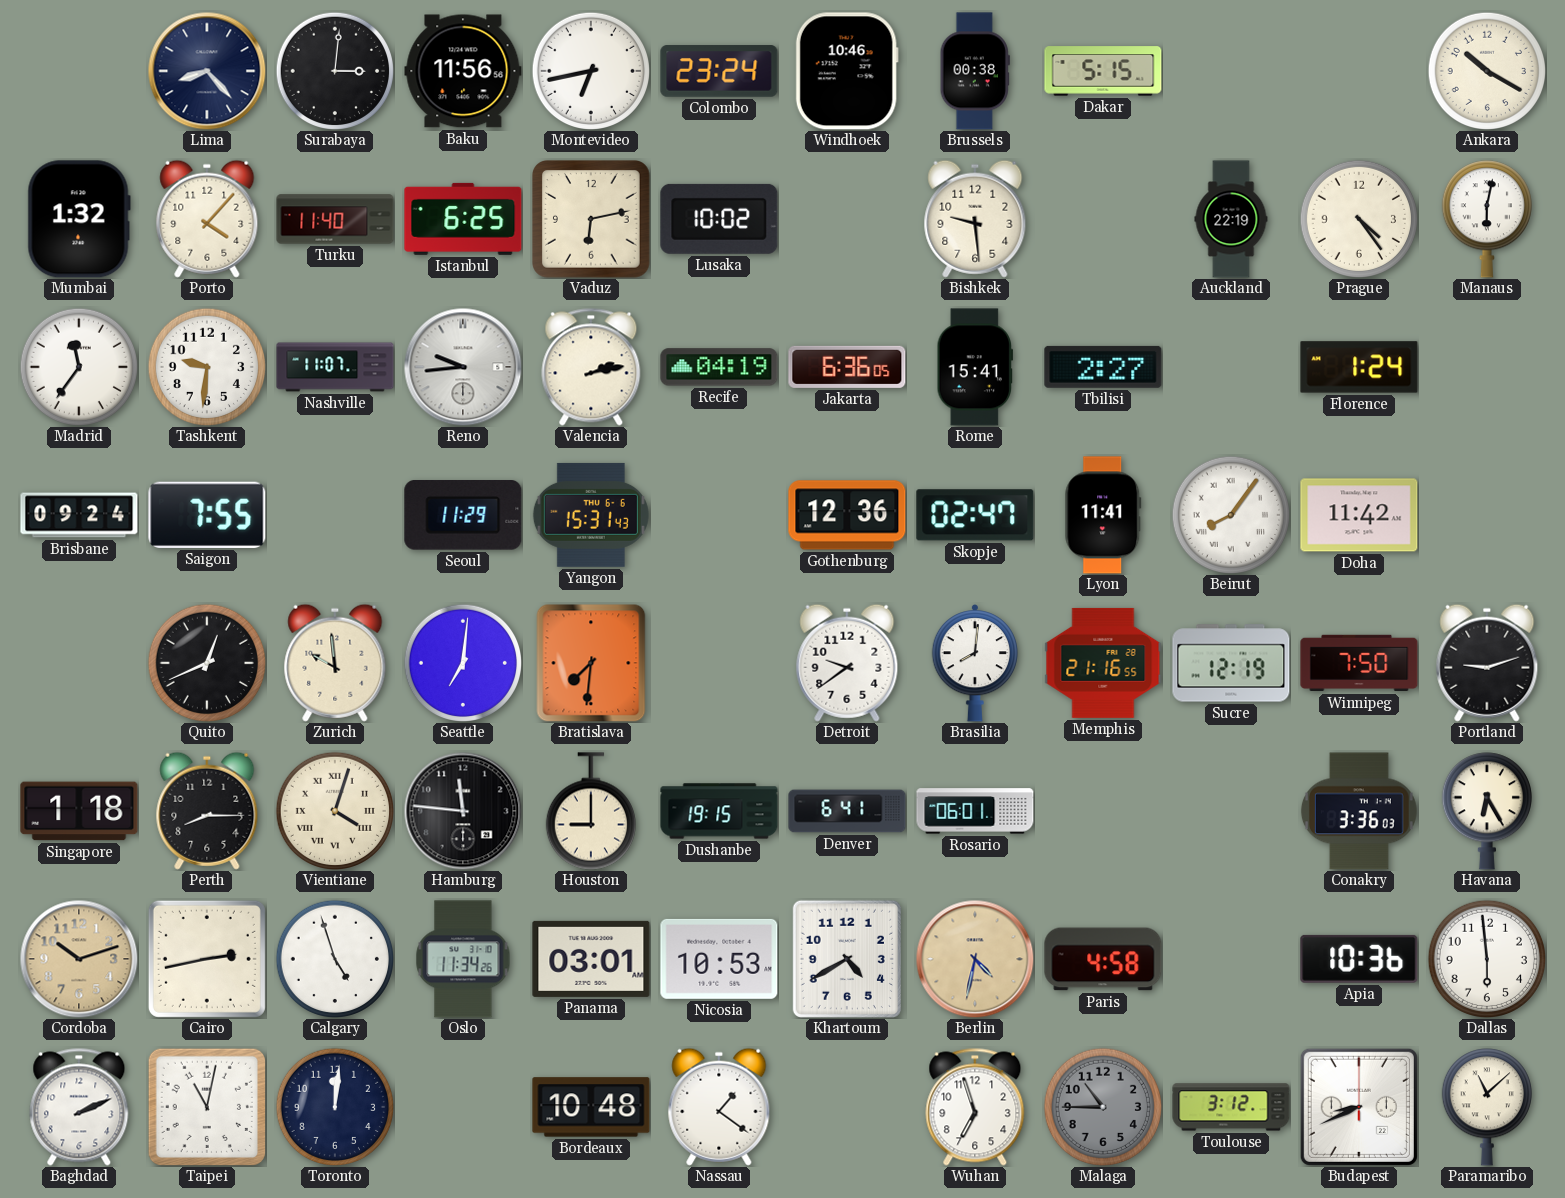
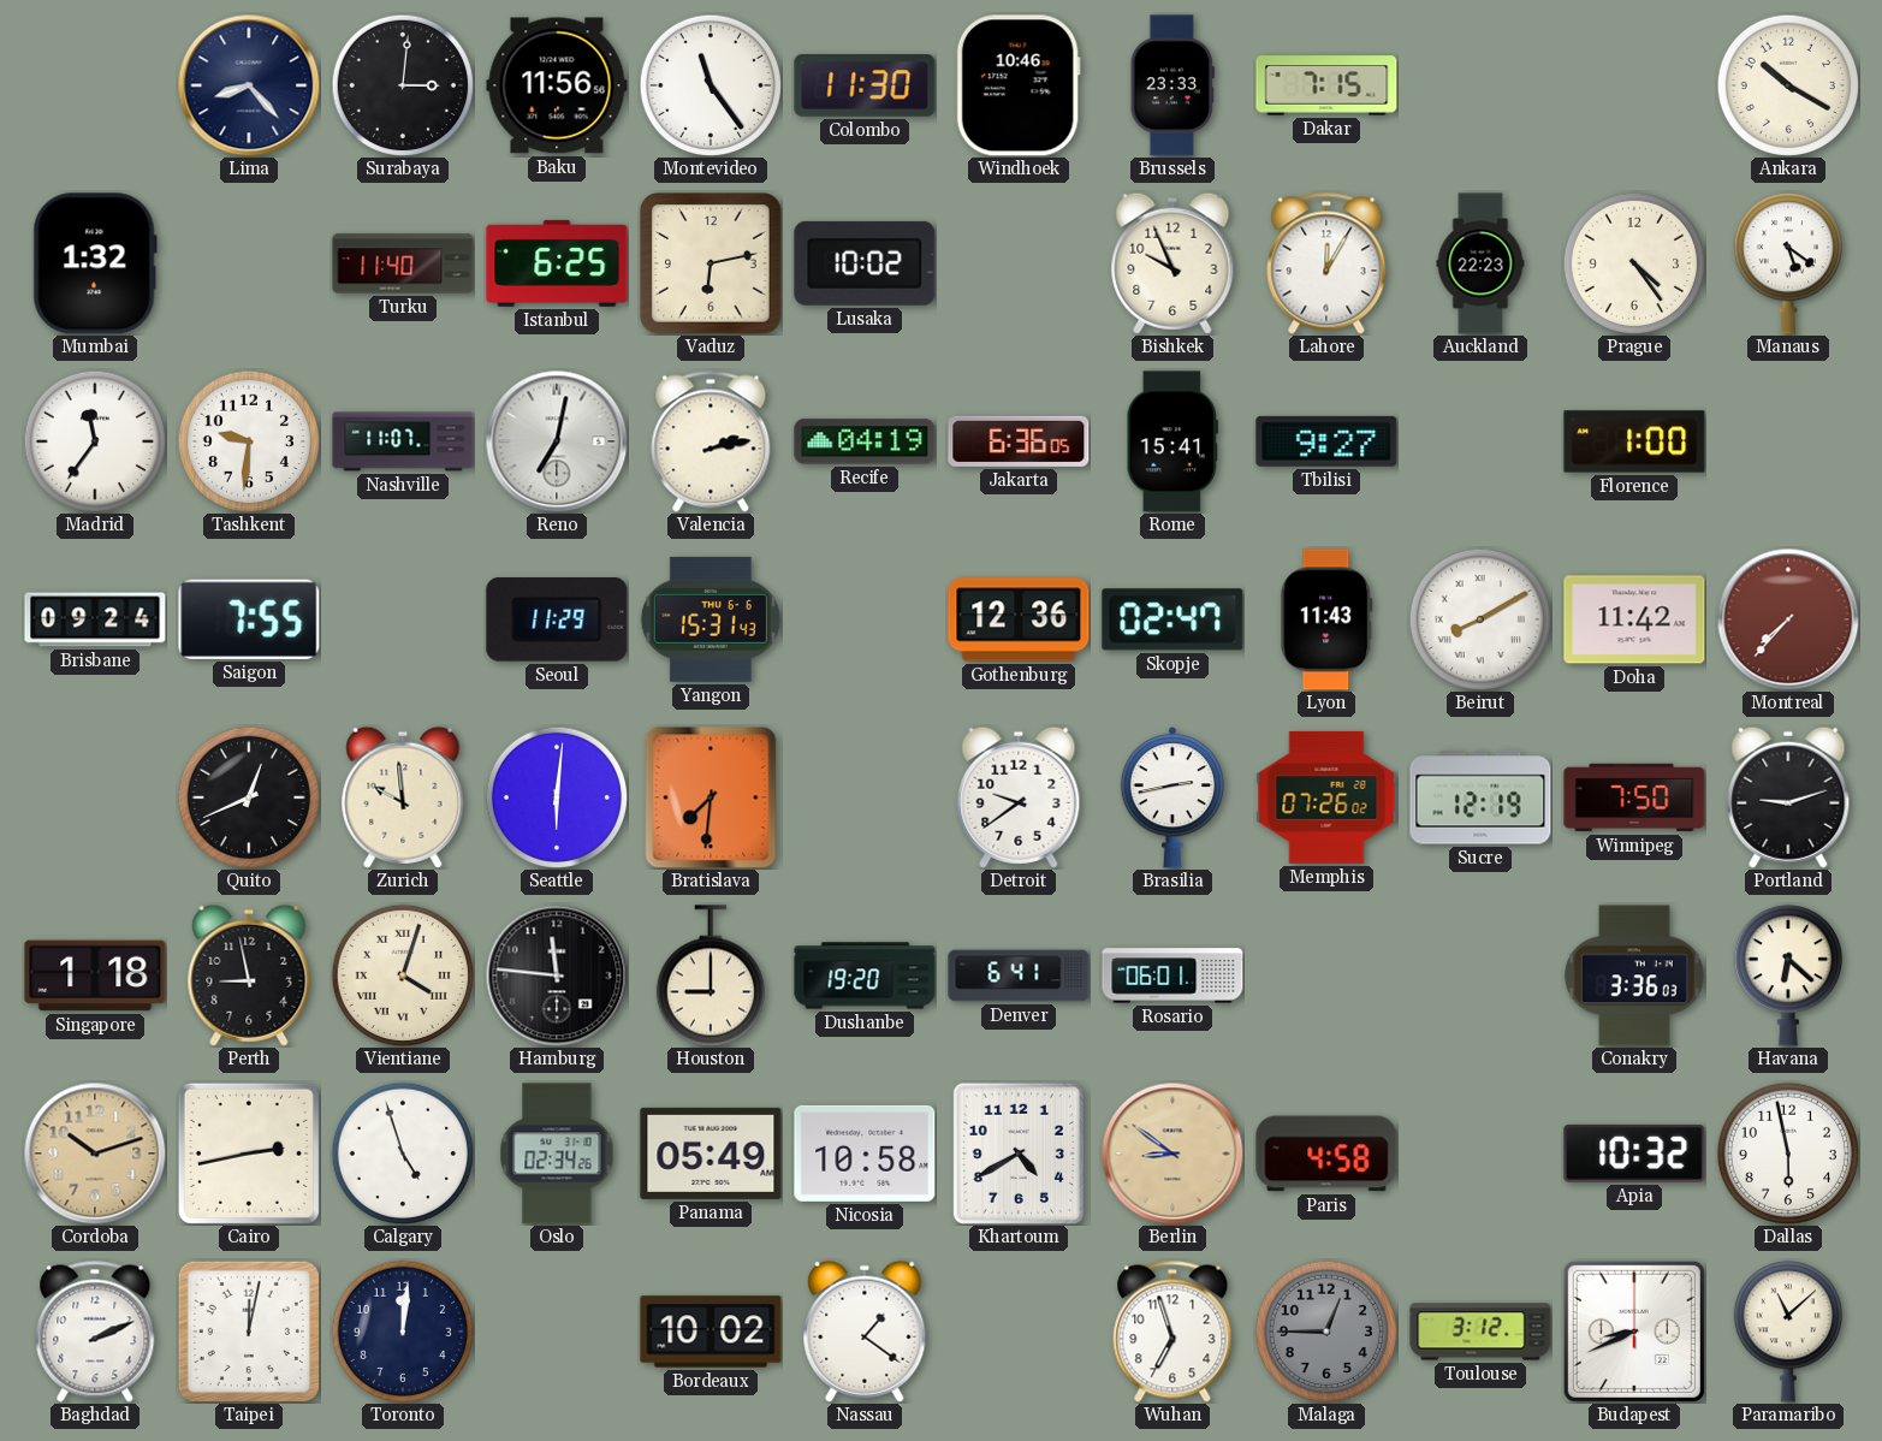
Montevideo: 6:43 -> 11:24
Colombo: 23:24 -> 11:30
Brussels: 00:38 -> 23:33
Dakar: 5:15 -> 7:15
Porto: 4:07 -> none
Bishkek: 9:29 -> 9:56
Lahore: none -> 12:05
Auckland: 22:19 -> 22:23
Manaus: 6:02 -> 5:21
Reno: 9:44 -> 7:02
Tbilisi: 2:27 -> 9:27
Florence: 1:24 -> 1:00
Lyon: 11:41 -> 11:43
Beirut: 8:06 -> 8:10
Montreal: none -> 7:37
Seattle: 7:01 -> 6:01
Brasilia: 8:01 -> 2:43
Memphis: 21:16 -> 07:26
Perth: 8:15 -> 8:58
Dushanbe: 19:15 -> 19:20
Havana: 6:25 -> 6:22
Oslo: 11:34 -> 02:34
Panama: 03:01 -> 05:49
Nicosia: 10:53 -> 10:58
Berlin: 4:32 -> 8:51
Apia: 10:36 -> 10:32
Dallas: 5:59 -> 5:58
Taipei: 11:02 -> 12:02
Bordeaux: 10:48 -> 10:02
Malaga: 10:45 -> 12:45
